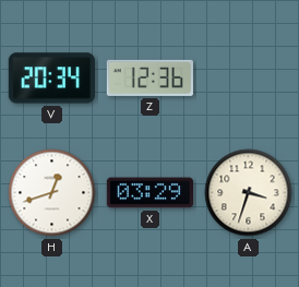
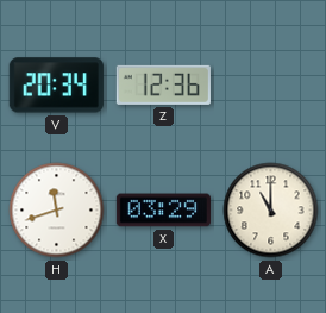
H: 12:42 -> 11:42
A: 3:33 -> 11:00
